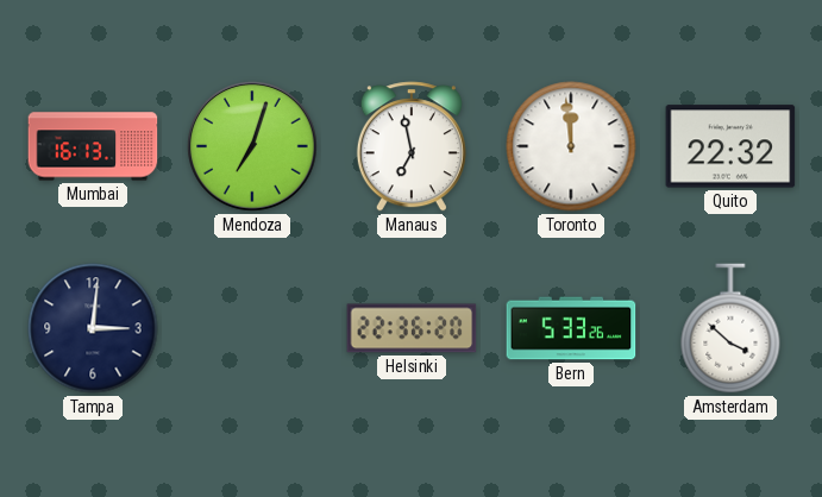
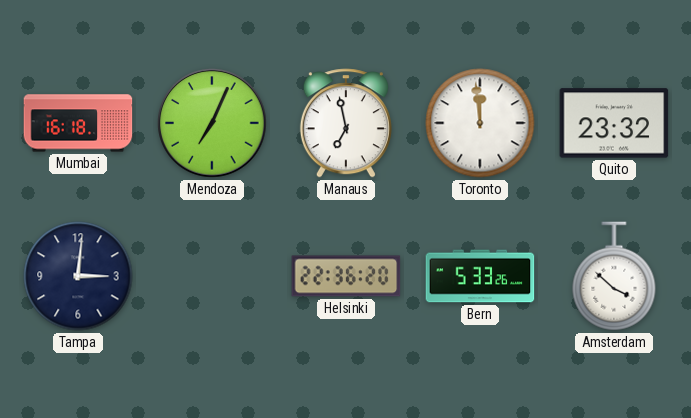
Mumbai: 16:13 -> 16:18
Mendoza: 7:03 -> 7:04
Quito: 22:32 -> 23:32
